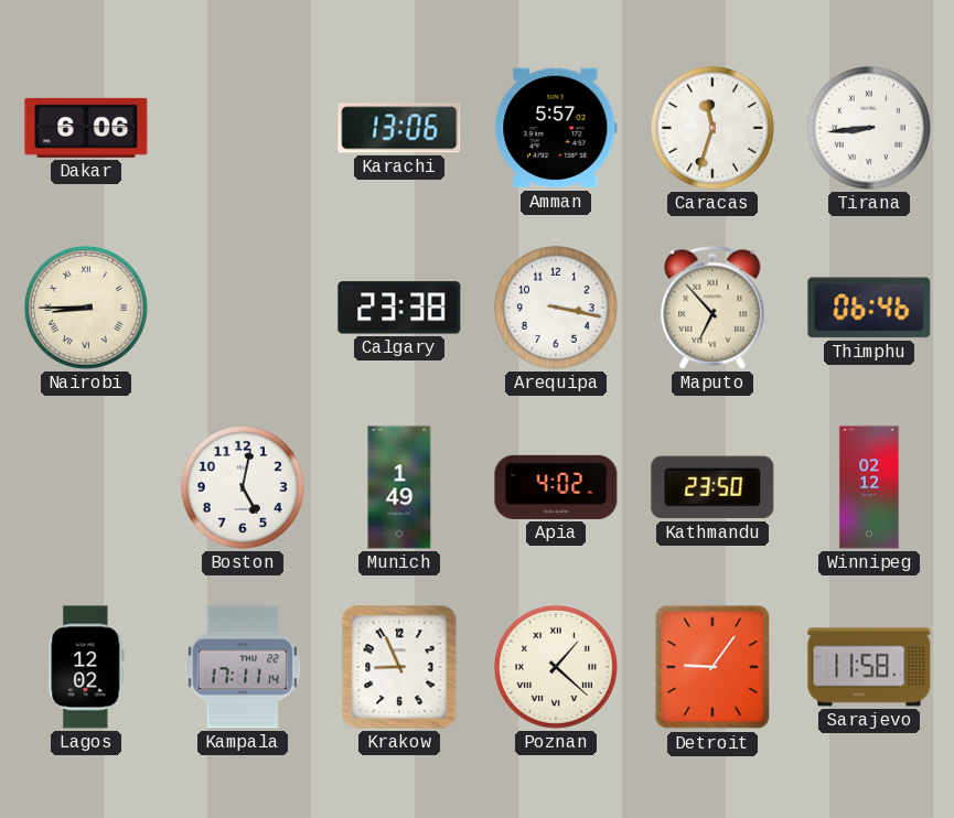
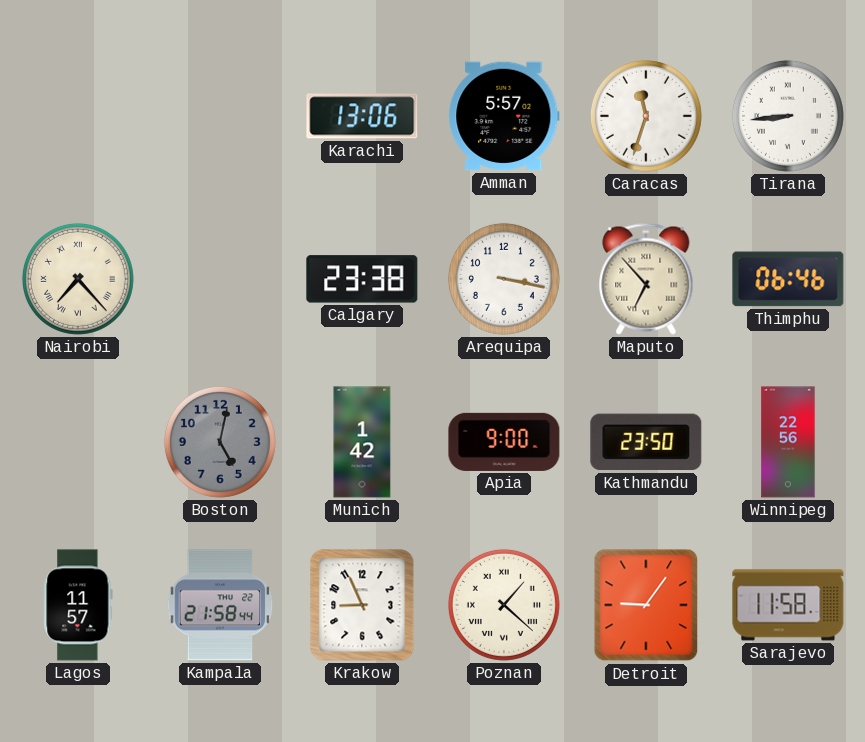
Dakar: 6:06 -> none
Nairobi: 8:45 -> 7:23
Boston dial: white -> grey
Munich: 1:49 -> 1:42
Apia: 4:02 -> 9:00
Winnipeg: 02:12 -> 22:56
Lagos: 12:02 -> 11:57
Kampala: 17:11 -> 21:58
